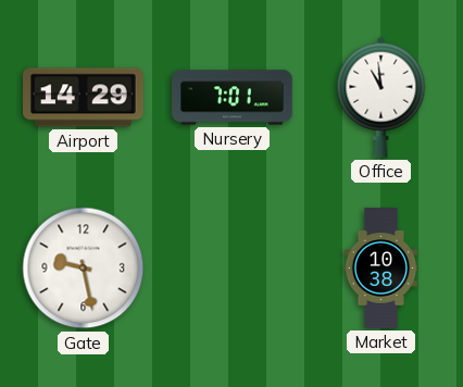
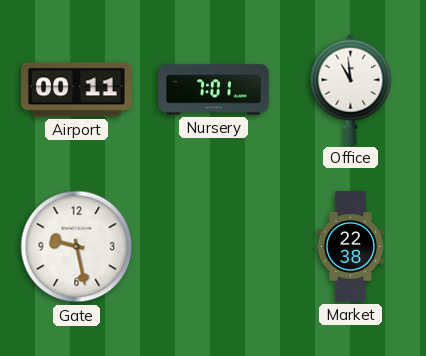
Airport: 14:29 -> 00:11
Market: 10:38 -> 22:38
